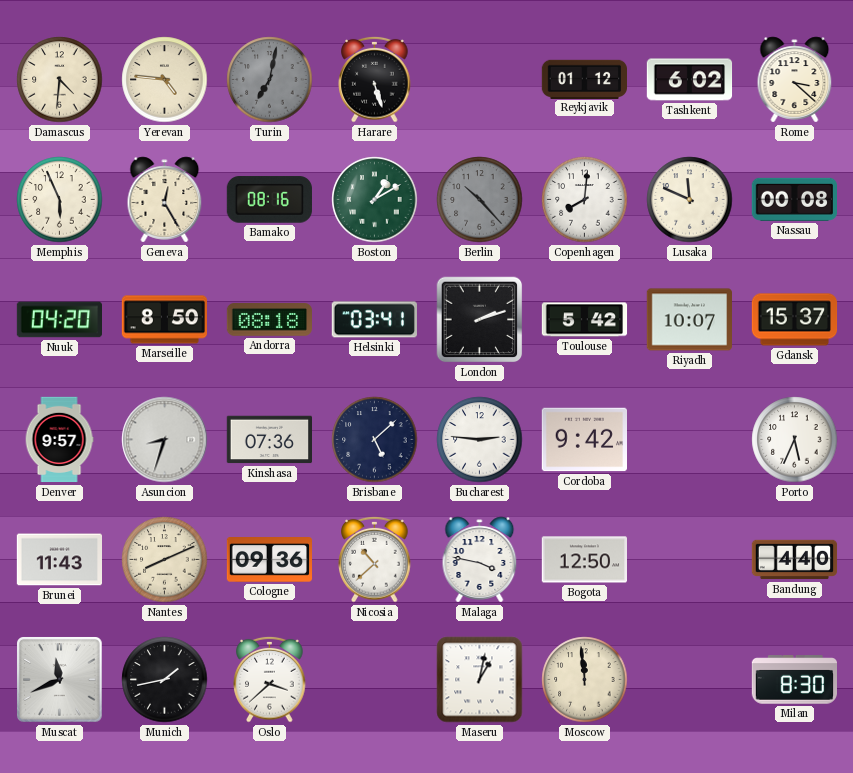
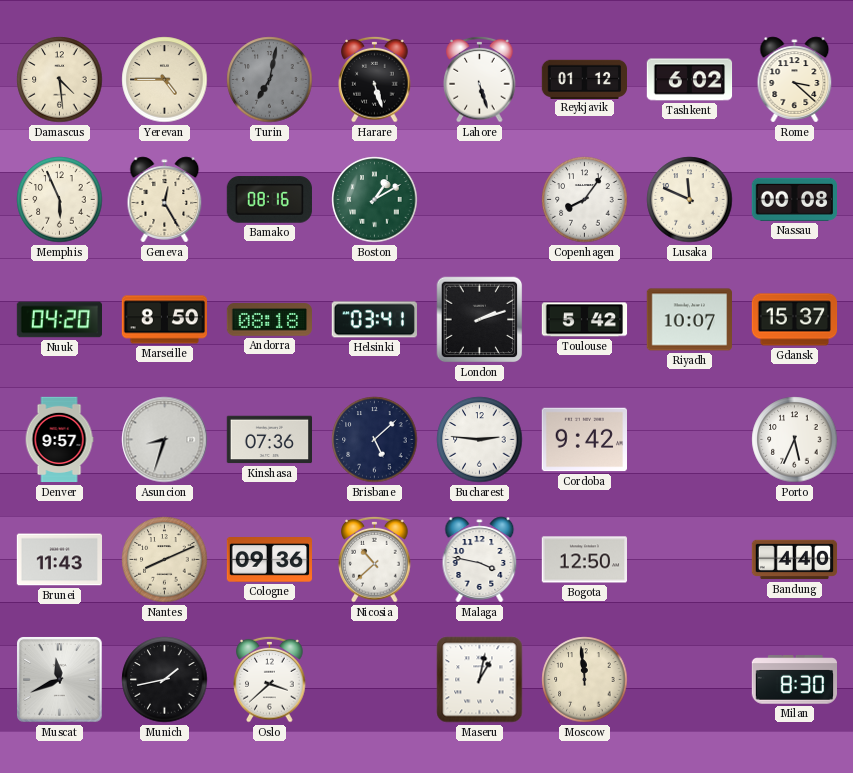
Damascus: 4:31 -> 4:29
Yerevan: 4:46 -> 4:45
Lahore: none -> 5:27
Berlin: 10:23 -> none
Copenhagen: 8:01 -> 8:06
